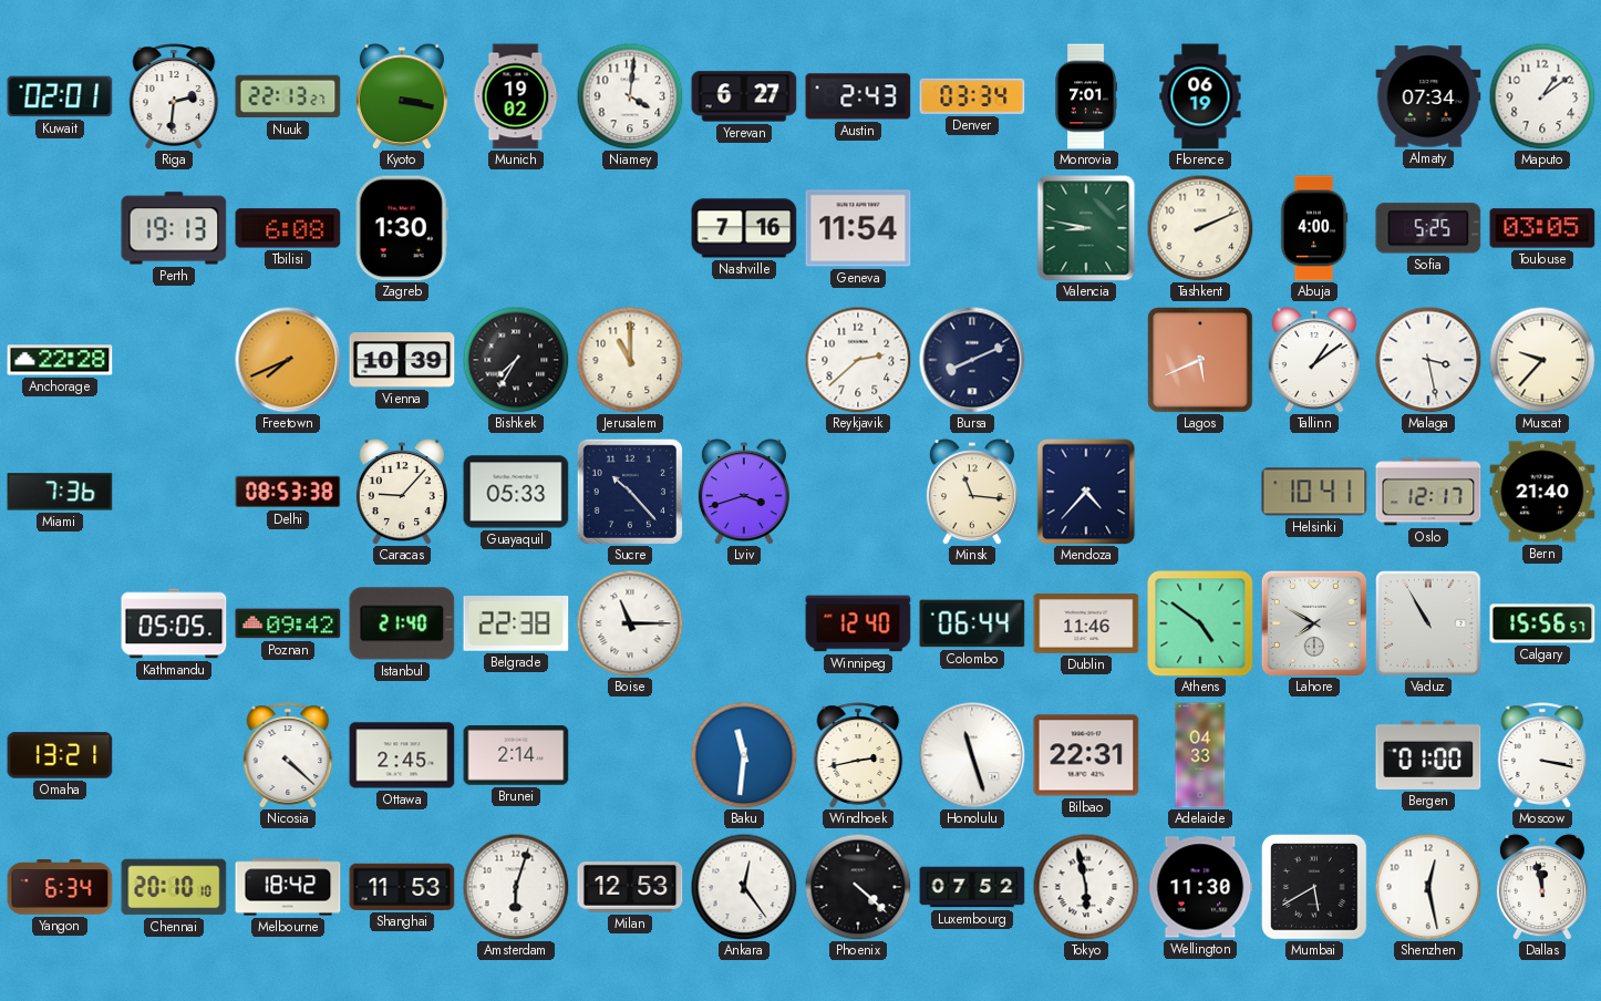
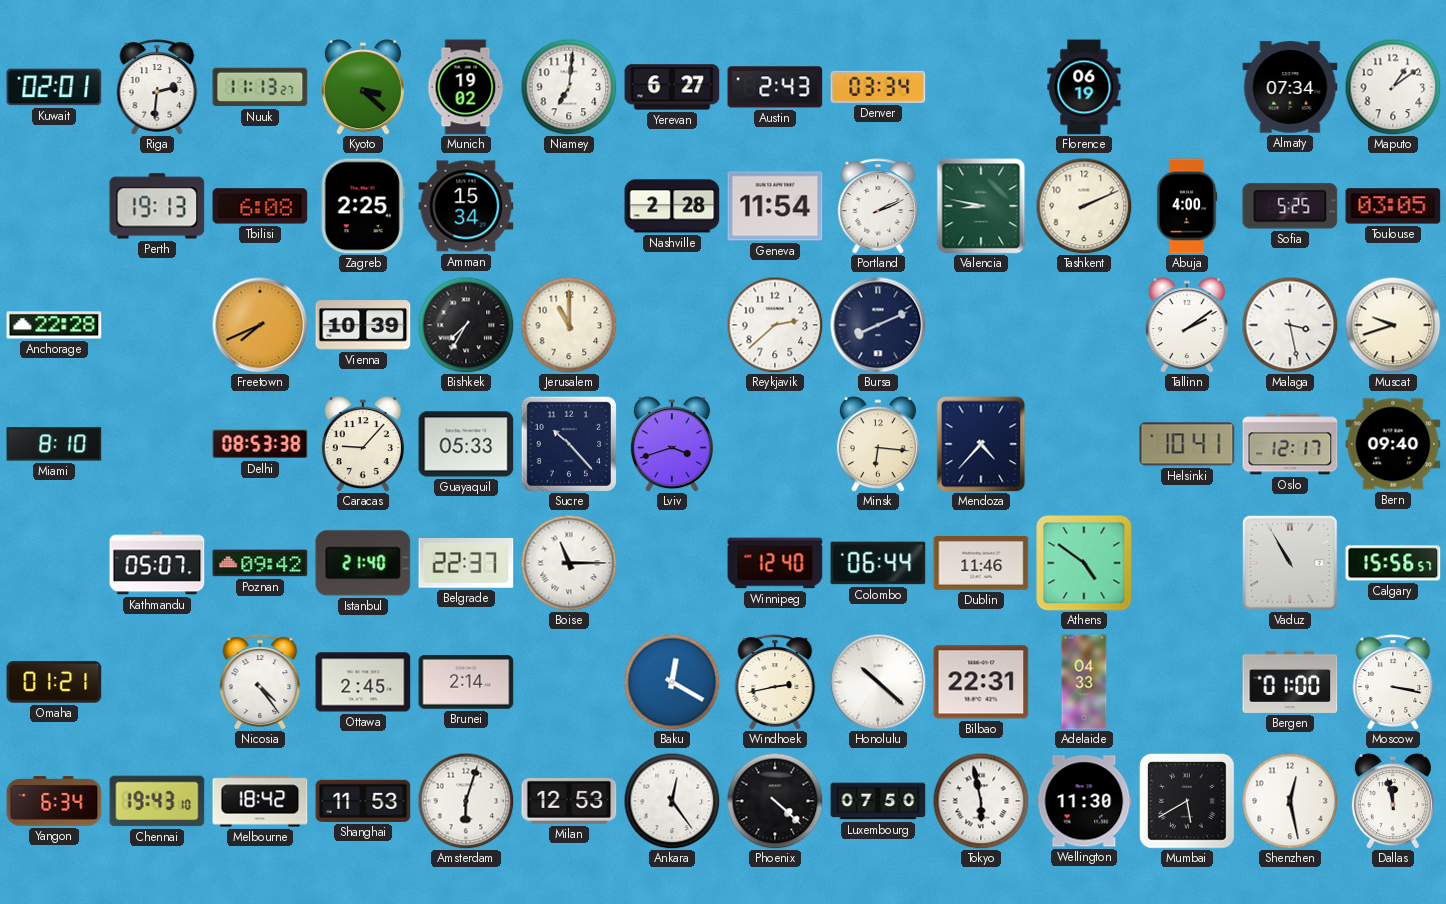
Nuuk: 22:13 -> 11:13
Kyoto: 3:17 -> 3:22
Niamey: 4:01 -> 7:01
Monrovia: 7:01 -> none
Zagreb: 1:30 -> 2:25
Amman: none -> 15:34
Nashville: 7:16 -> 2:28
Portland: none -> 2:11
Lagos: 5:41 -> none
Tallinn: 1:09 -> 2:09
Muscat: 9:37 -> 9:42
Miami: 7:36 -> 8:10
Minsk: 11:16 -> 6:16
Bern: 21:40 -> 09:40
Kathmandu: 05:05 -> 05:07
Belgrade: 22:38 -> 22:37
Lahore: 7:50 -> none
Omaha: 13:21 -> 01:21
Nicosia: 4:22 -> 4:24
Baku: 11:31 -> 12:20
Honolulu: 11:27 -> 10:22
Chennai: 20:10 -> 19:43
Luxembourg: 07:52 -> 07:50
